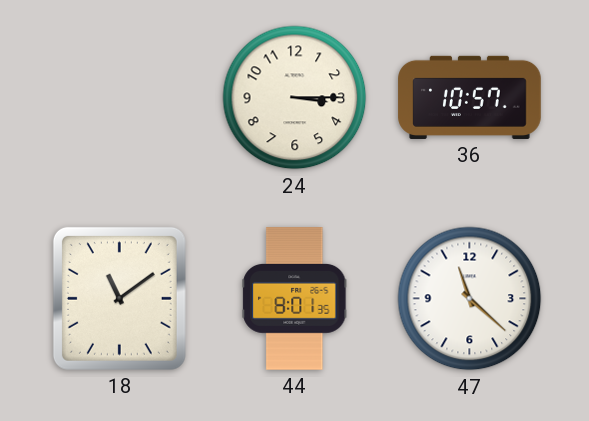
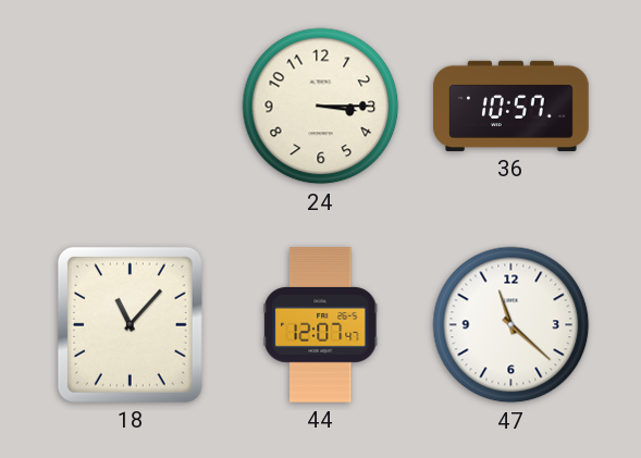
18: 11:09 -> 11:07
44: 8:01 -> 12:07
